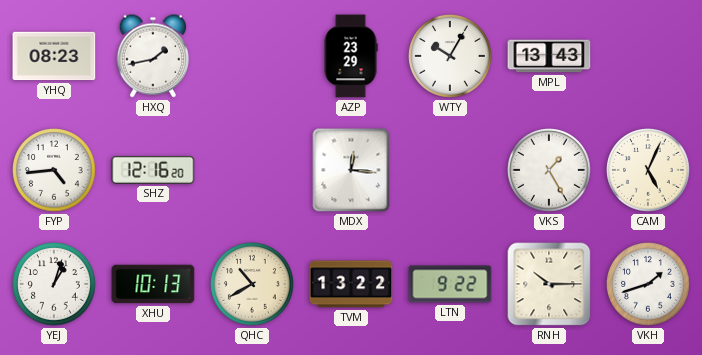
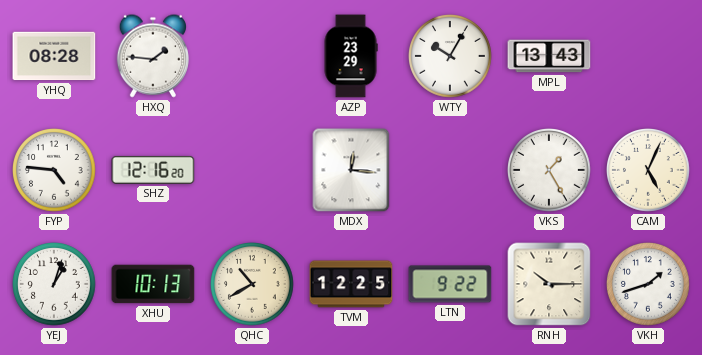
YHQ: 08:23 -> 08:28
HXQ: 1:43 -> 1:46
FYP: 4:44 -> 4:46
TVM: 13:22 -> 12:25
